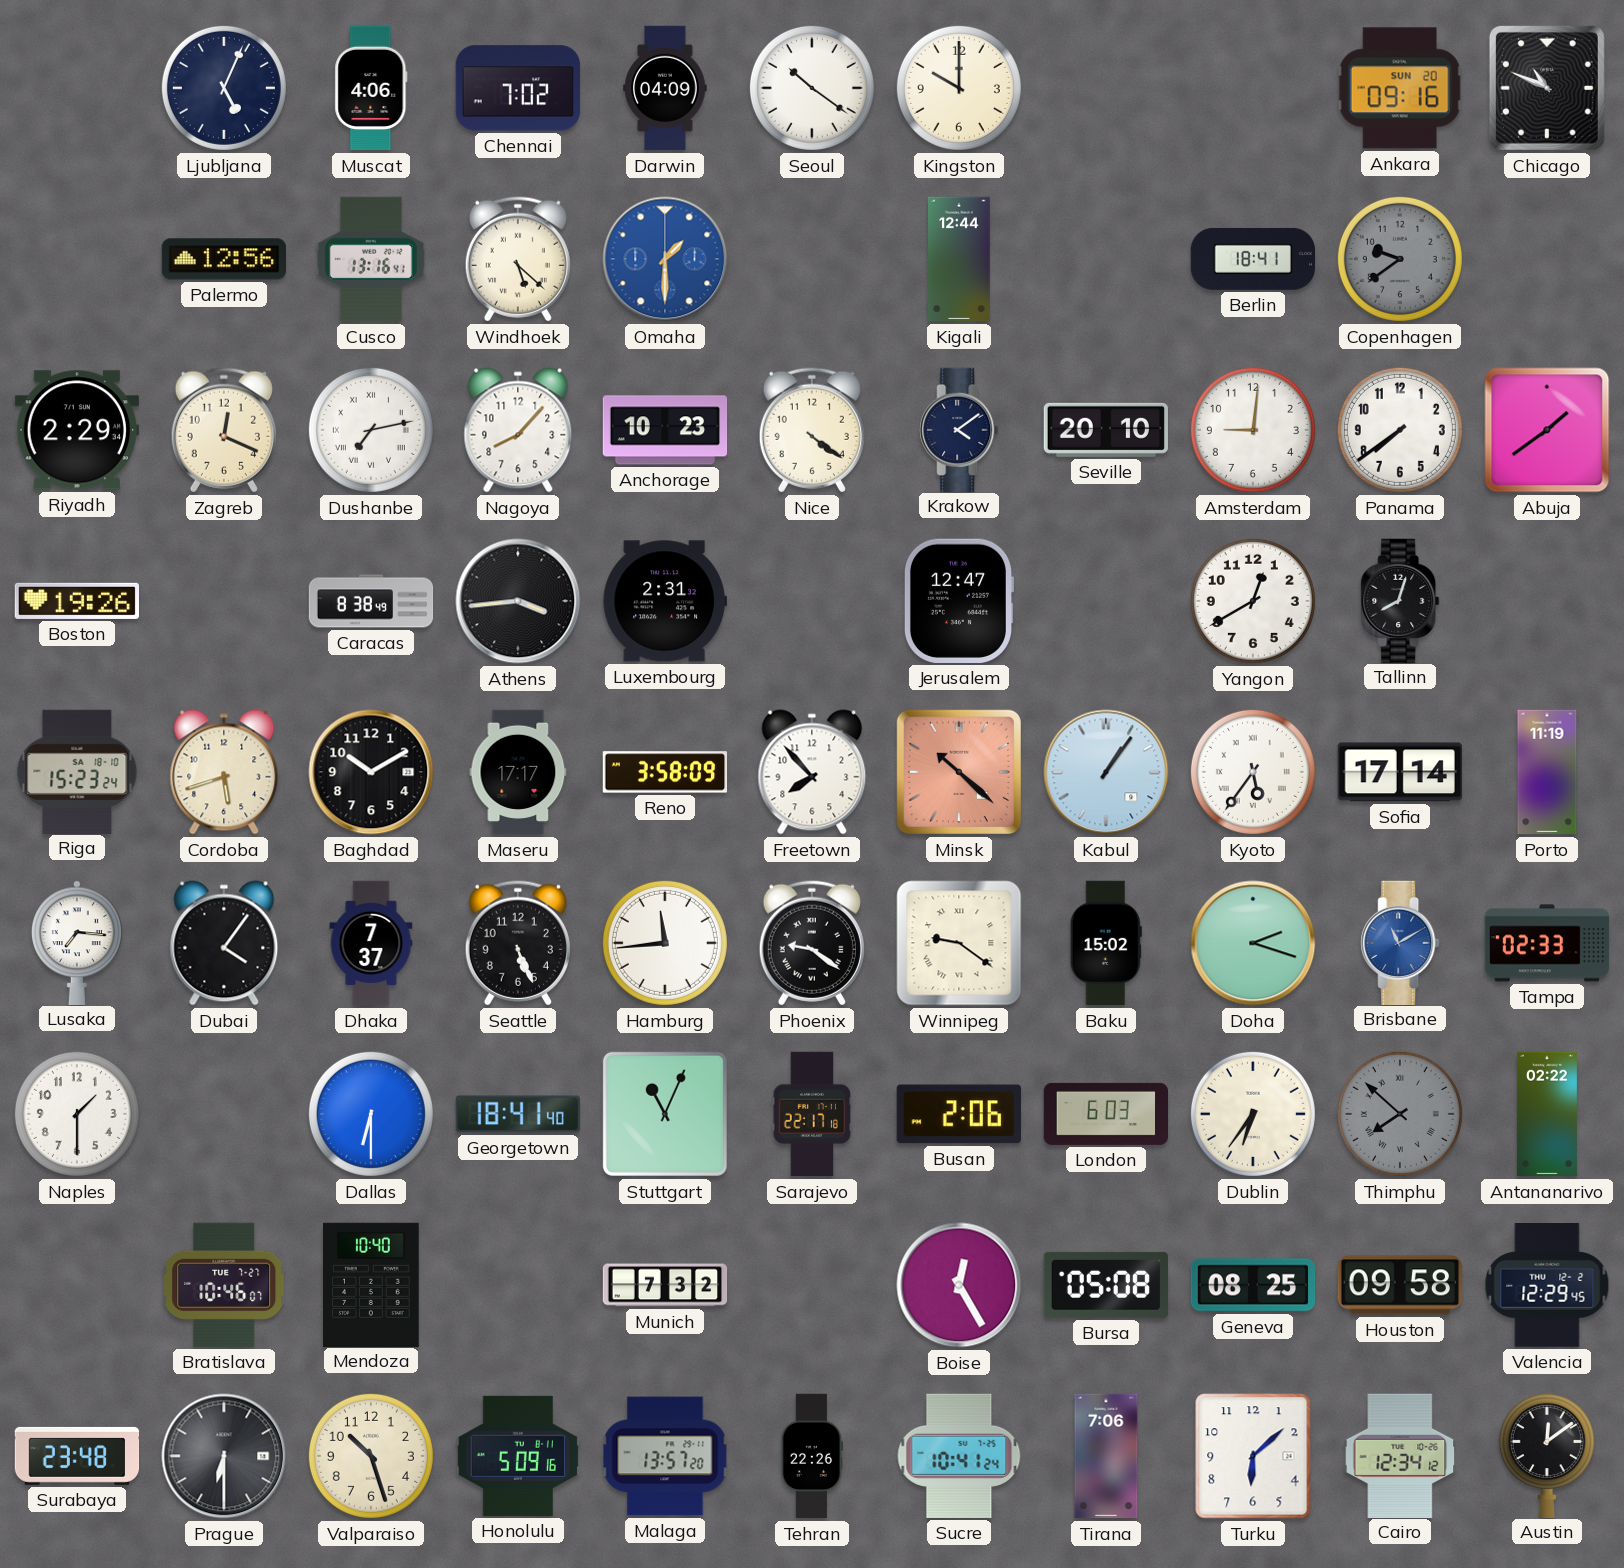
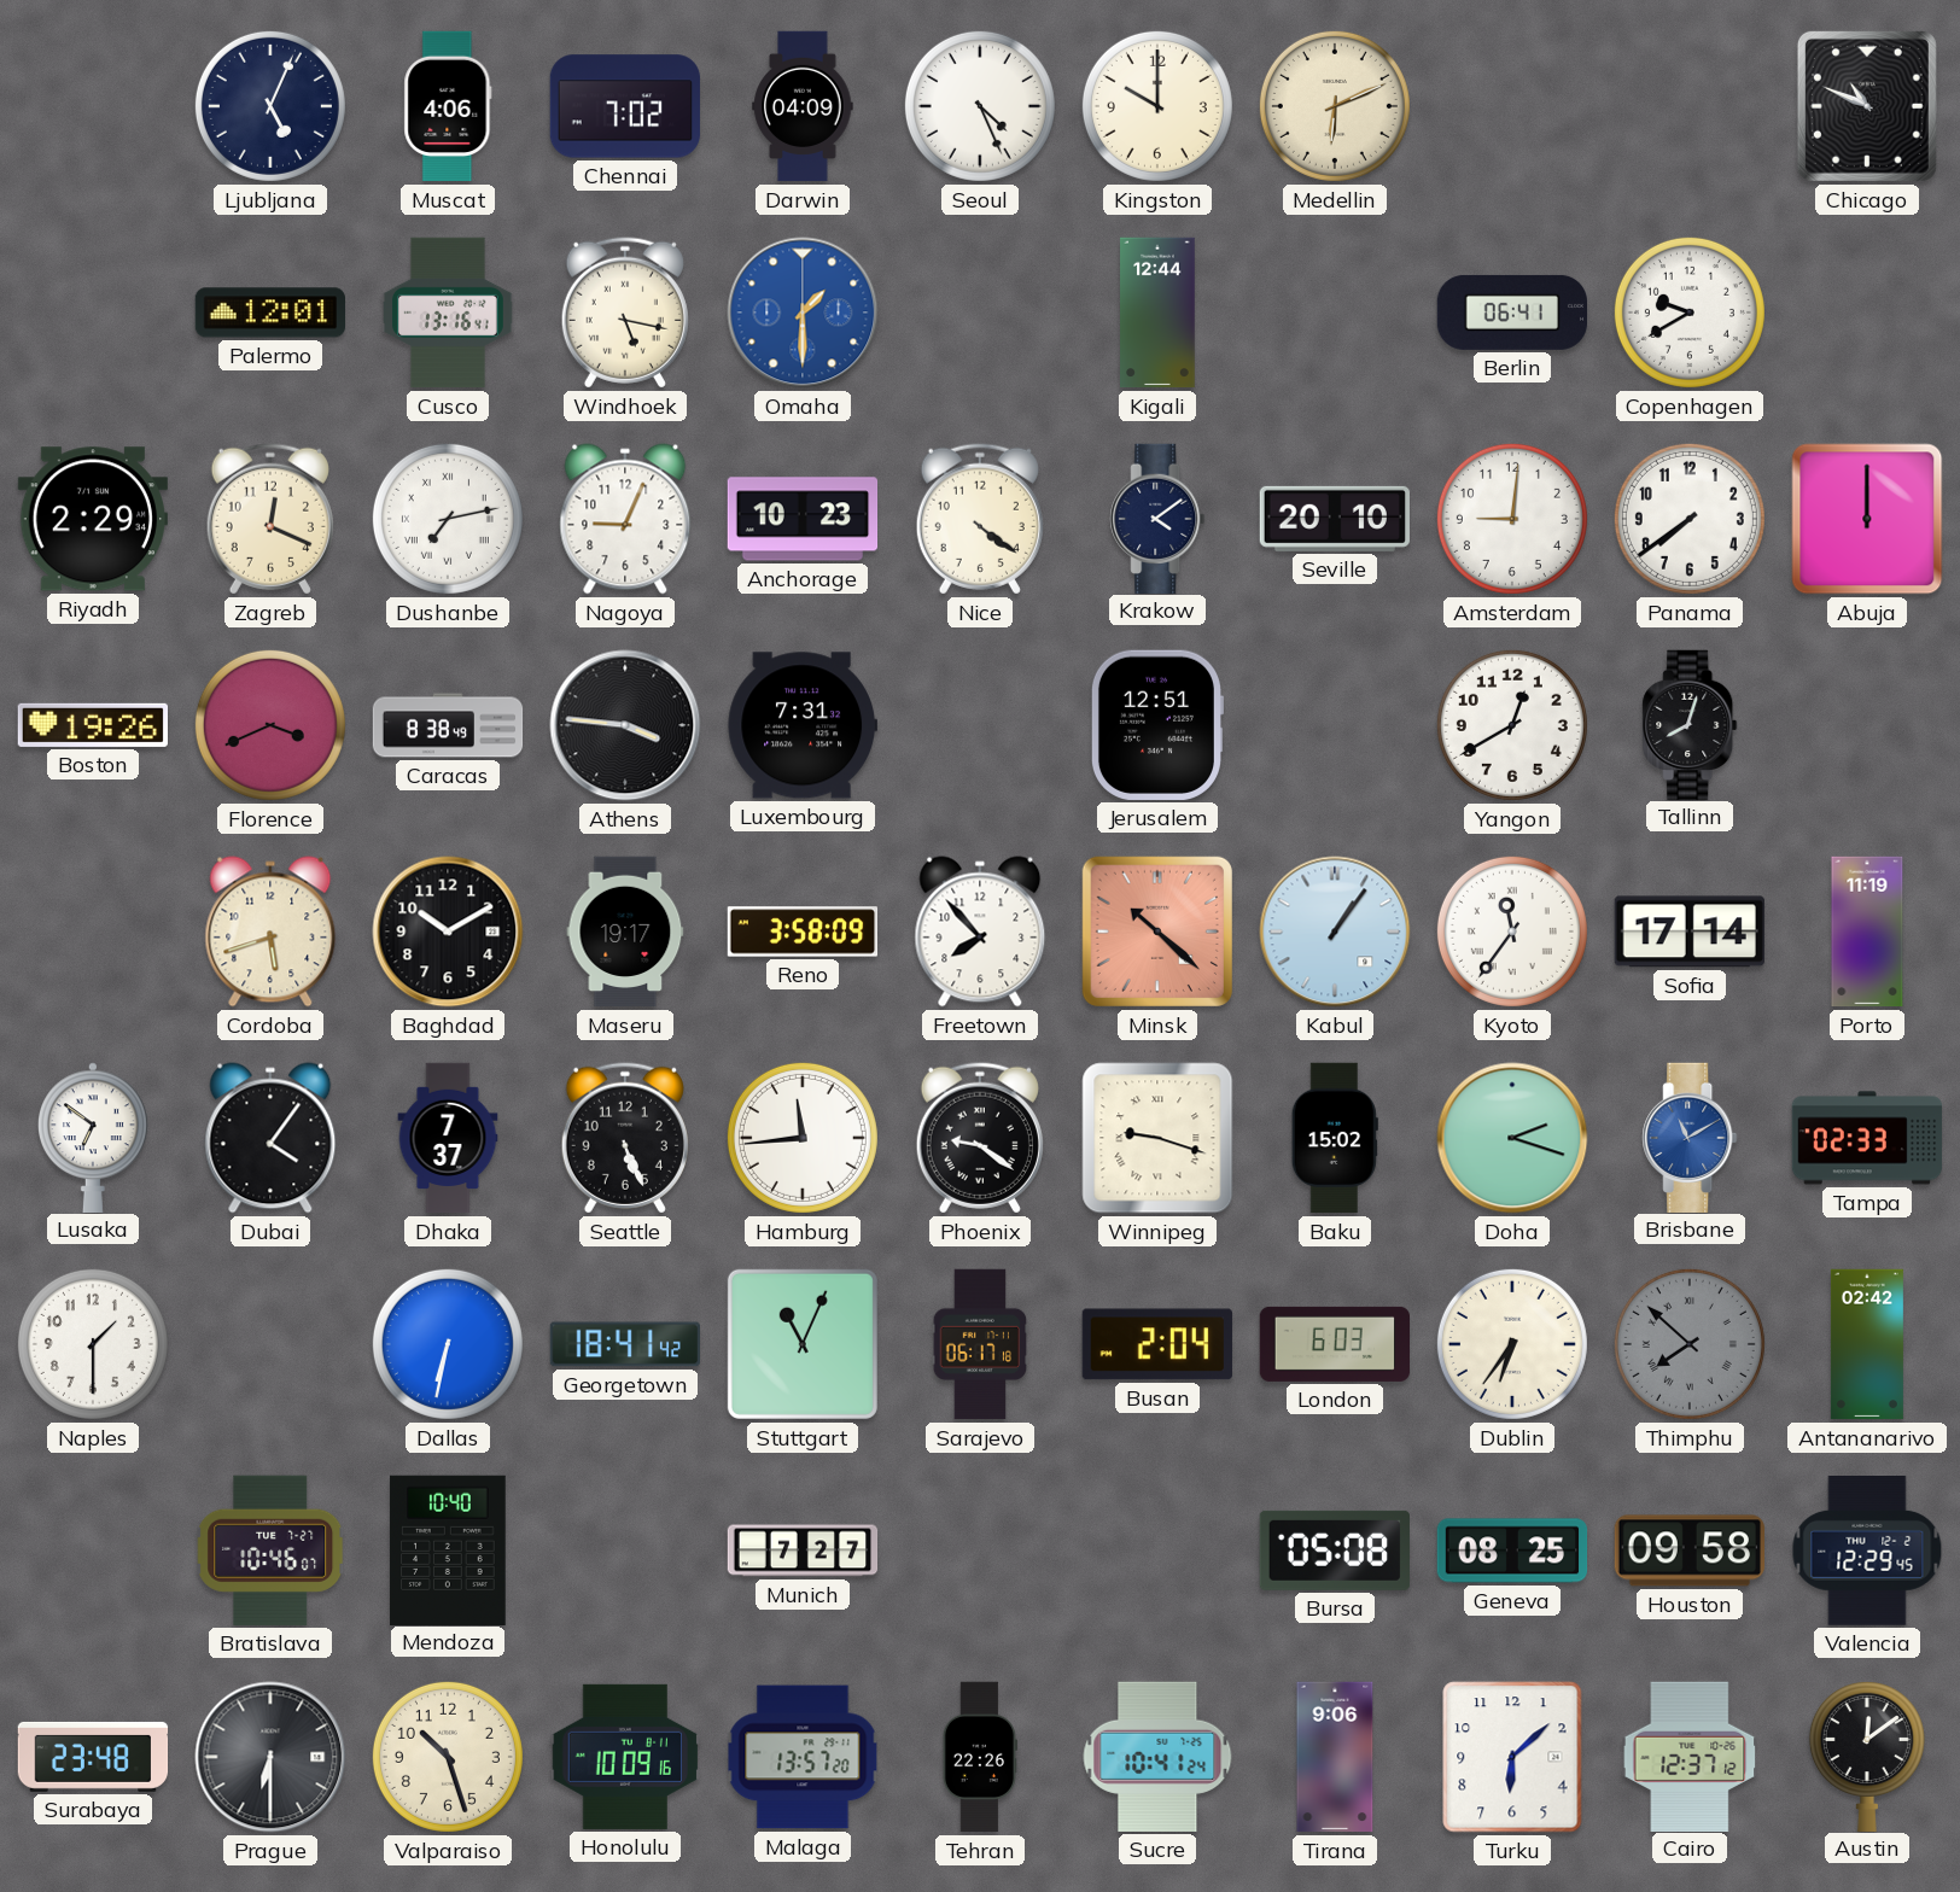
Seoul: 10:21 -> 4:26
Medellin: none -> 6:11
Ankara: 09:16 -> none
Palermo: 12:56 -> 12:01
Windhoek: 5:22 -> 5:17
Berlin: 18:41 -> 06:41
Copenhagen: 9:39 -> 9:40
Copenhagen dial: grey -> white
Nagoya: 8:07 -> 9:04
Abuja: 1:39 -> 12:00
Florence: none -> 3:41
Athens: 3:44 -> 3:46
Luxembourg: 2:31 -> 7:31
Jerusalem: 12:47 -> 12:51
Riga: 15:23 -> none
Maseru: 17:17 -> 19:17
Kyoto: 5:36 -> 11:36
Lusaka: 7:16 -> 6:51
Winnipeg: 9:21 -> 9:18
Dallas: 6:30 -> 6:32
Georgetown: 18:41:40 -> 18:41:42
Sarajevo: 22:17 -> 06:17
Busan: 2:06 -> 2:04
Antananarivo: 02:22 -> 02:42
Munich: 7:32 -> 7:27
Boise: 12:25 -> none
Honolulu: 5:09 -> 10:09
Tirana: 7:06 -> 9:06
Cairo: 12:34 -> 12:37
